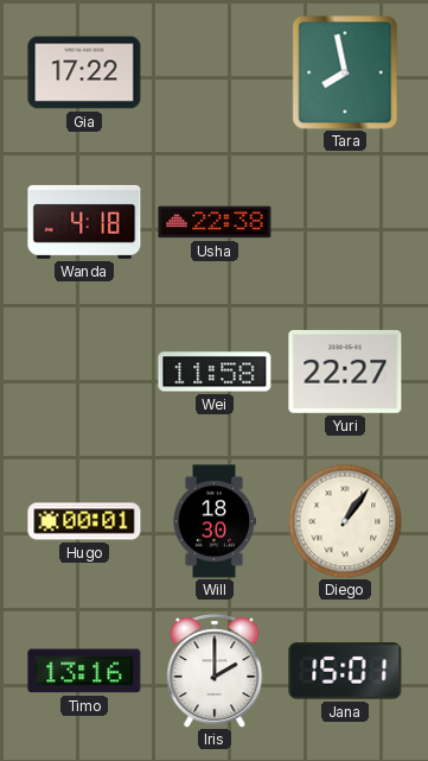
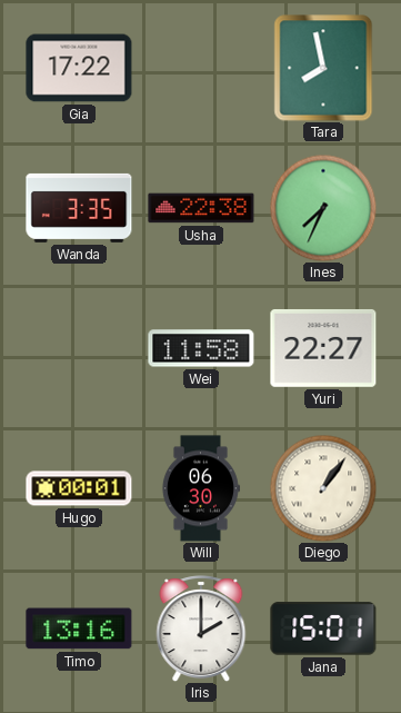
Wanda: 4:18 -> 3:35
Ines: none -> 7:34
Will: 18:30 -> 06:30
